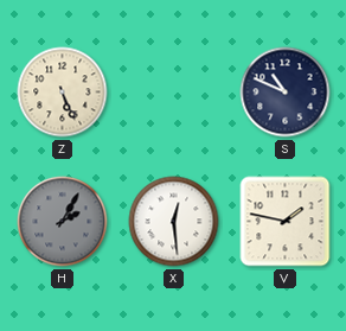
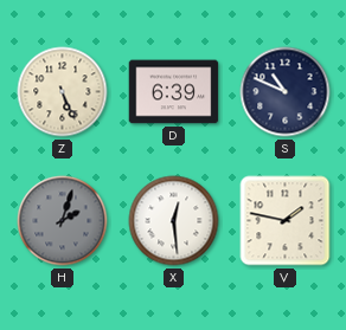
D: none -> 6:39
H: 2:05 -> 2:03
